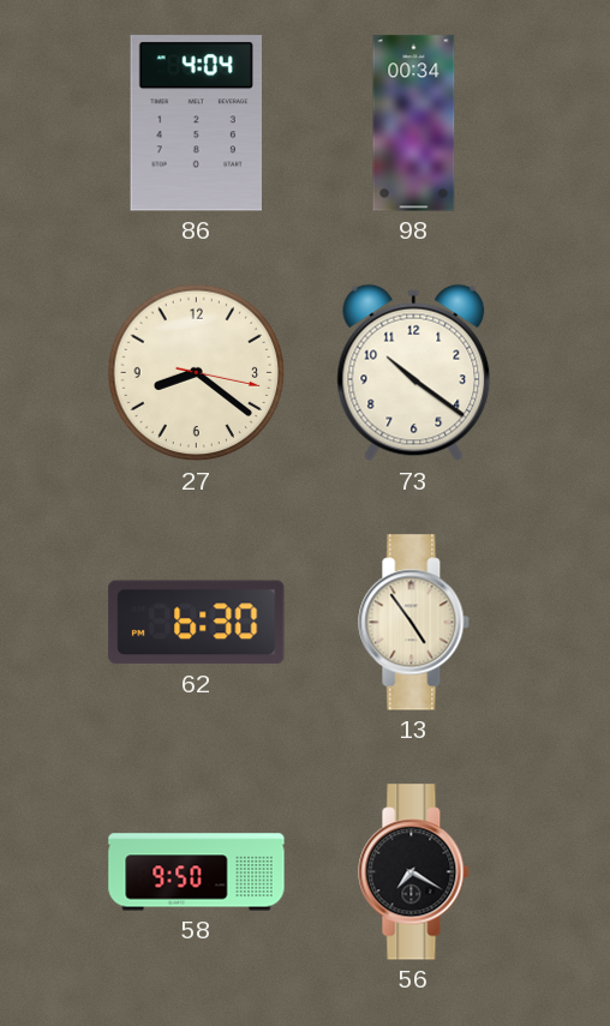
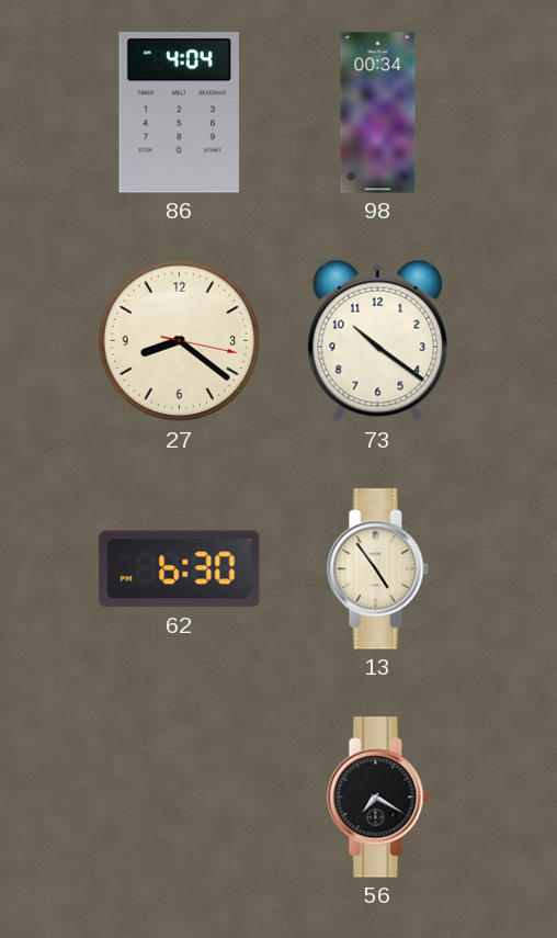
58: 9:50 -> none
